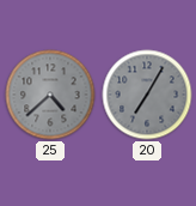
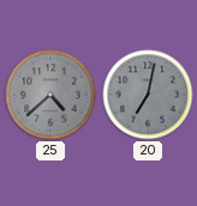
20: 7:05 -> 7:02
